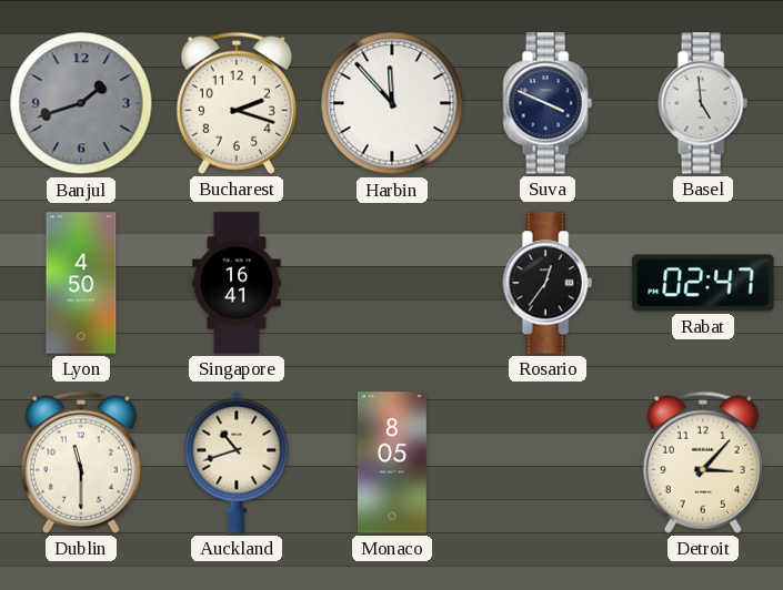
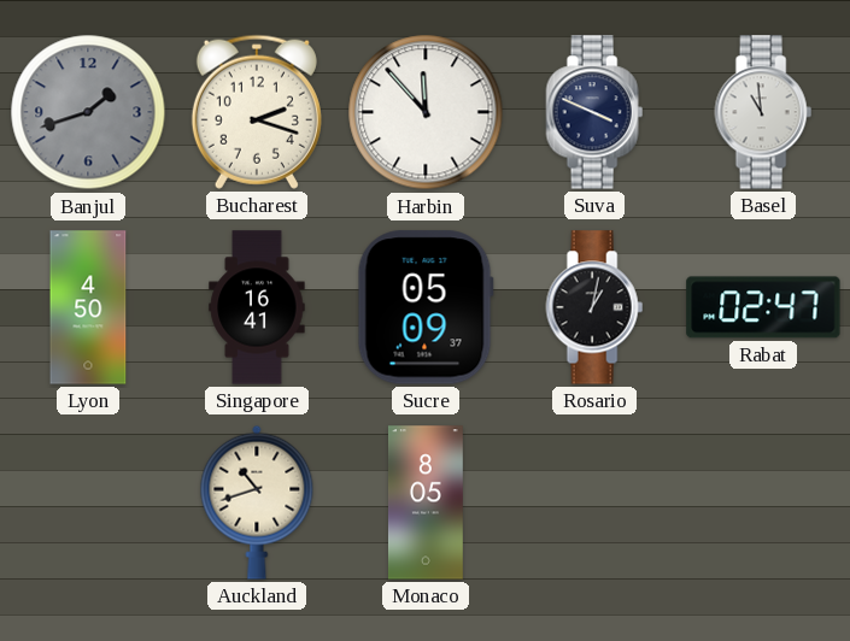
Basel: 4:59 -> 10:59
Sucre: none -> 05:09
Rosario: 12:36 -> 1:02
Dublin: 11:30 -> none
Detroit: 3:07 -> none
